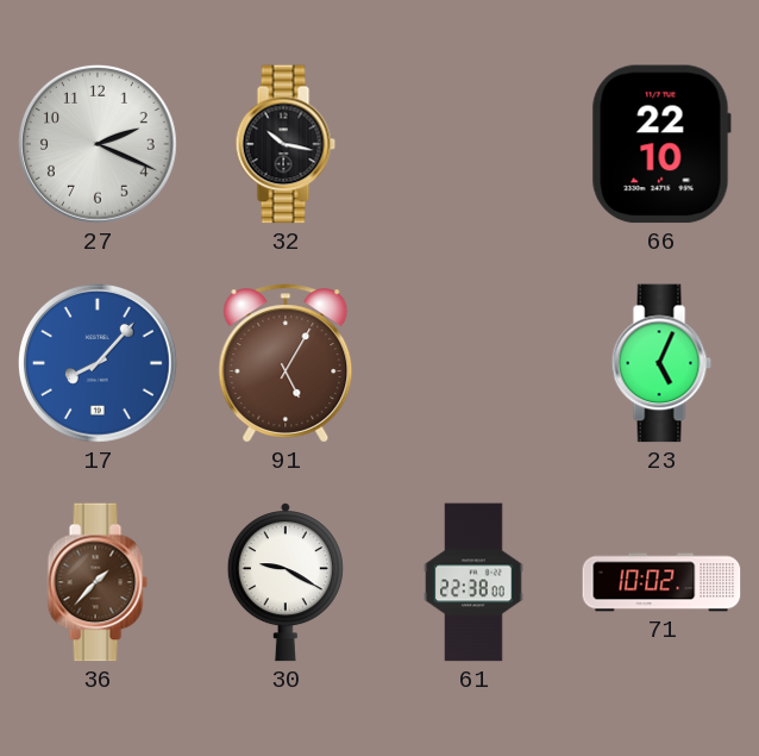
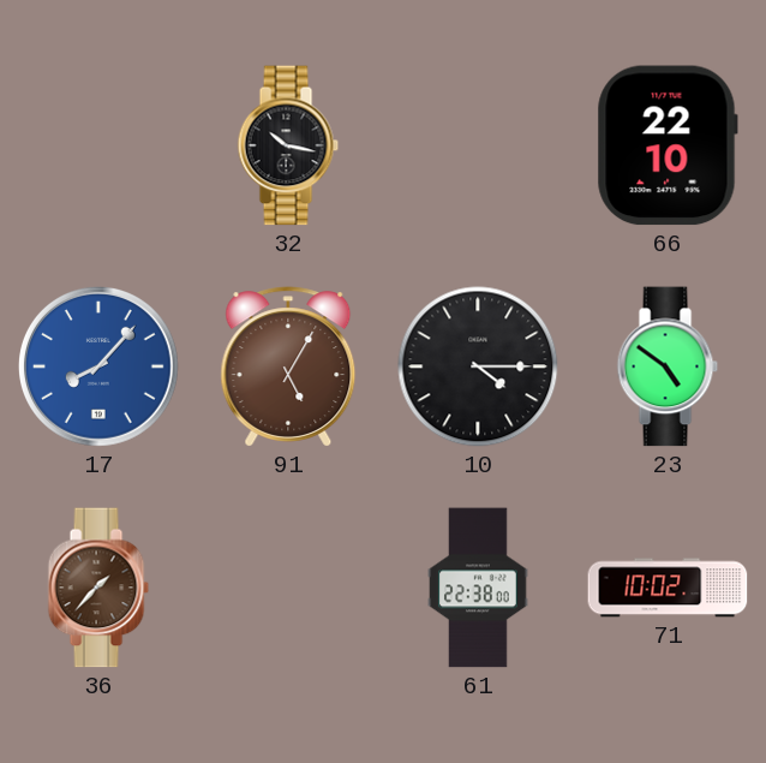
27: 2:19 -> none
10: none -> 4:15
23: 5:04 -> 4:51
30: 9:20 -> none
